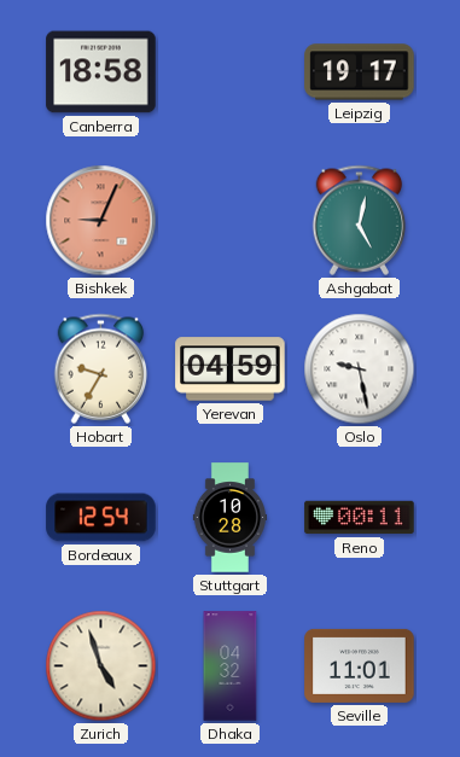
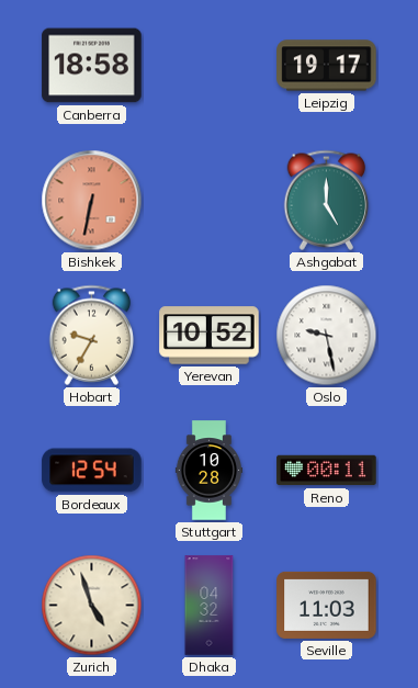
Bishkek: 9:04 -> 6:32
Ashgabat: 5:02 -> 5:00
Yerevan: 04:59 -> 10:52
Seville: 11:01 -> 11:03
